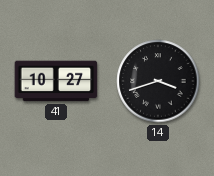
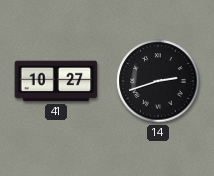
14: 3:42 -> 2:42
